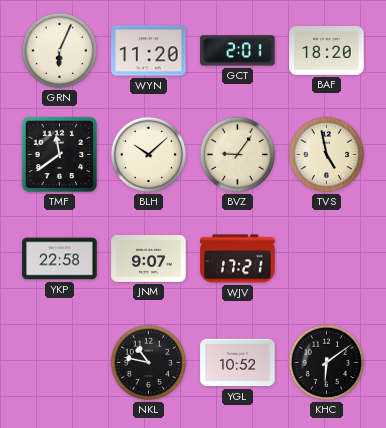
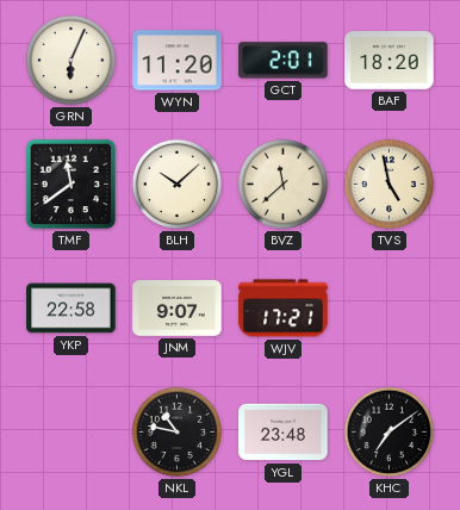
BVZ: 9:06 -> 11:38
YGL: 10:52 -> 23:48
KHC: 6:09 -> 7:09
